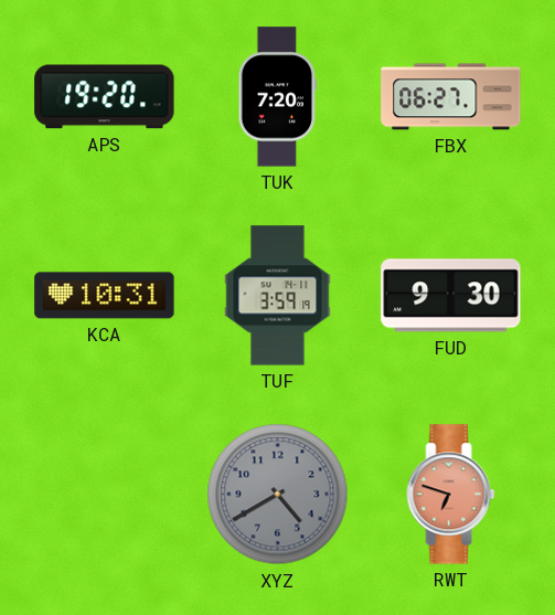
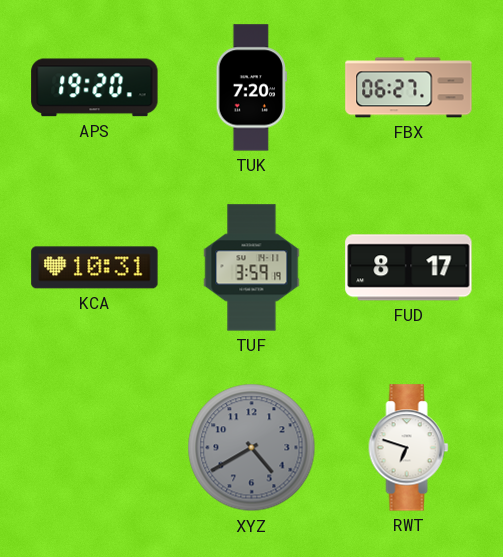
FUD: 9:30 -> 8:17
RWT dial: salmon -> white
